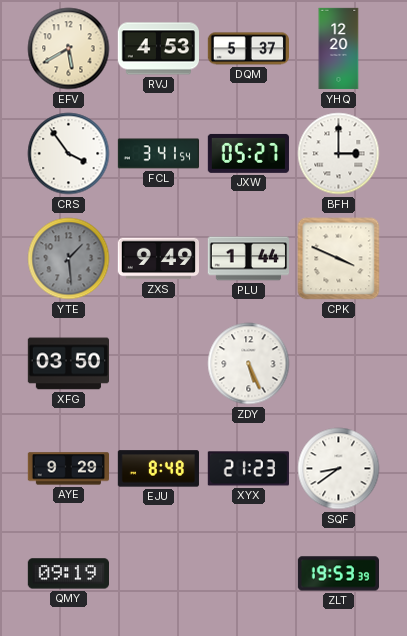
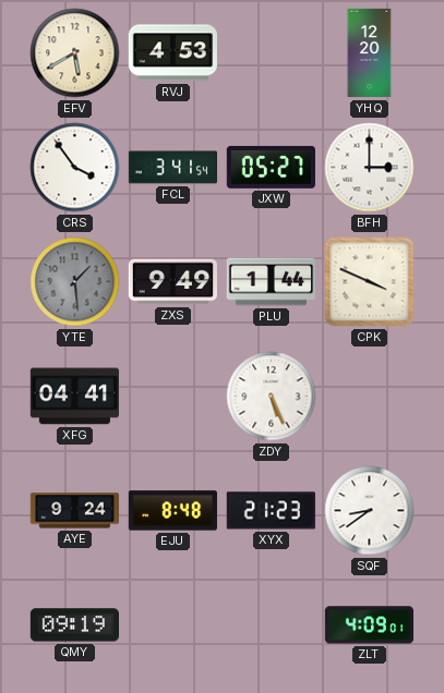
DQM: 5:37 -> none
XFG: 03:50 -> 04:41
AYE: 9:29 -> 9:24
ZLT: 19:53 -> 4:09
